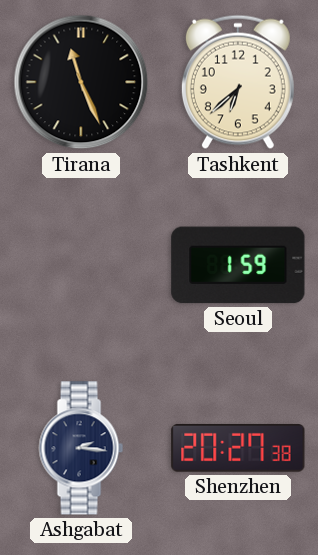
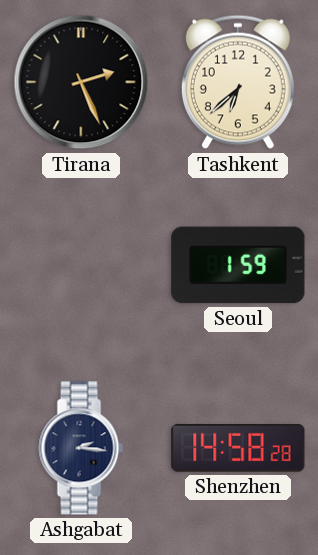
Tirana: 11:26 -> 2:26
Shenzhen: 20:27 -> 14:58
